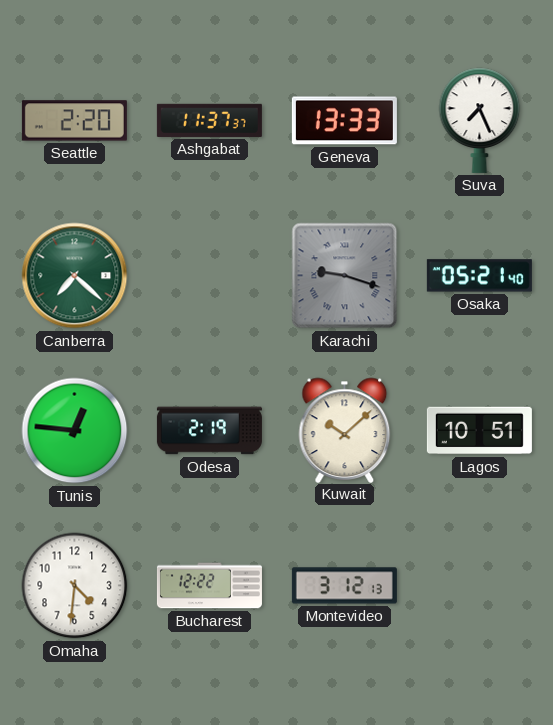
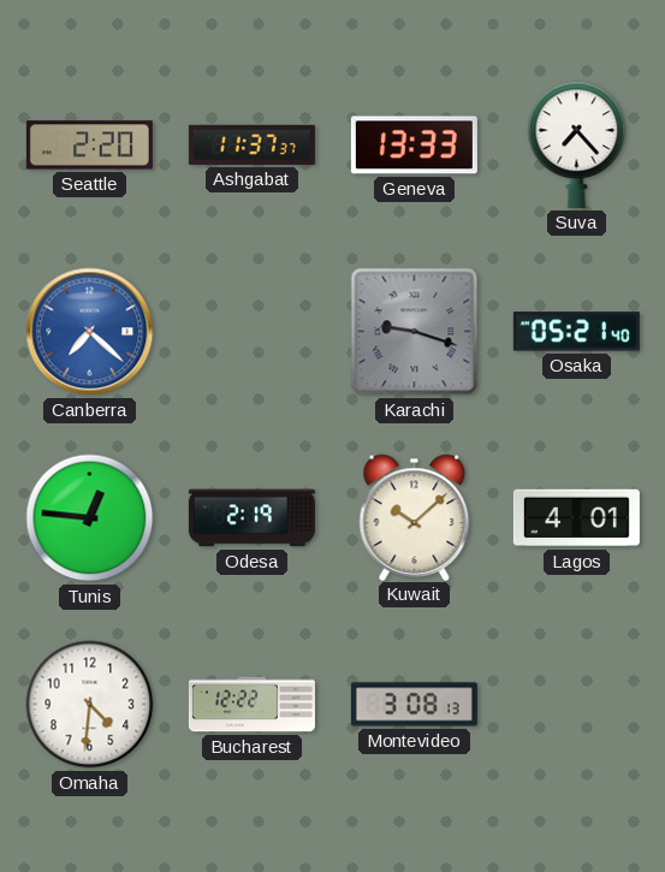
Suva: 7:26 -> 7:23
Canberra dial: green -> blue
Lagos: 10:51 -> 4:01
Montevideo: 3:12 -> 3:08
